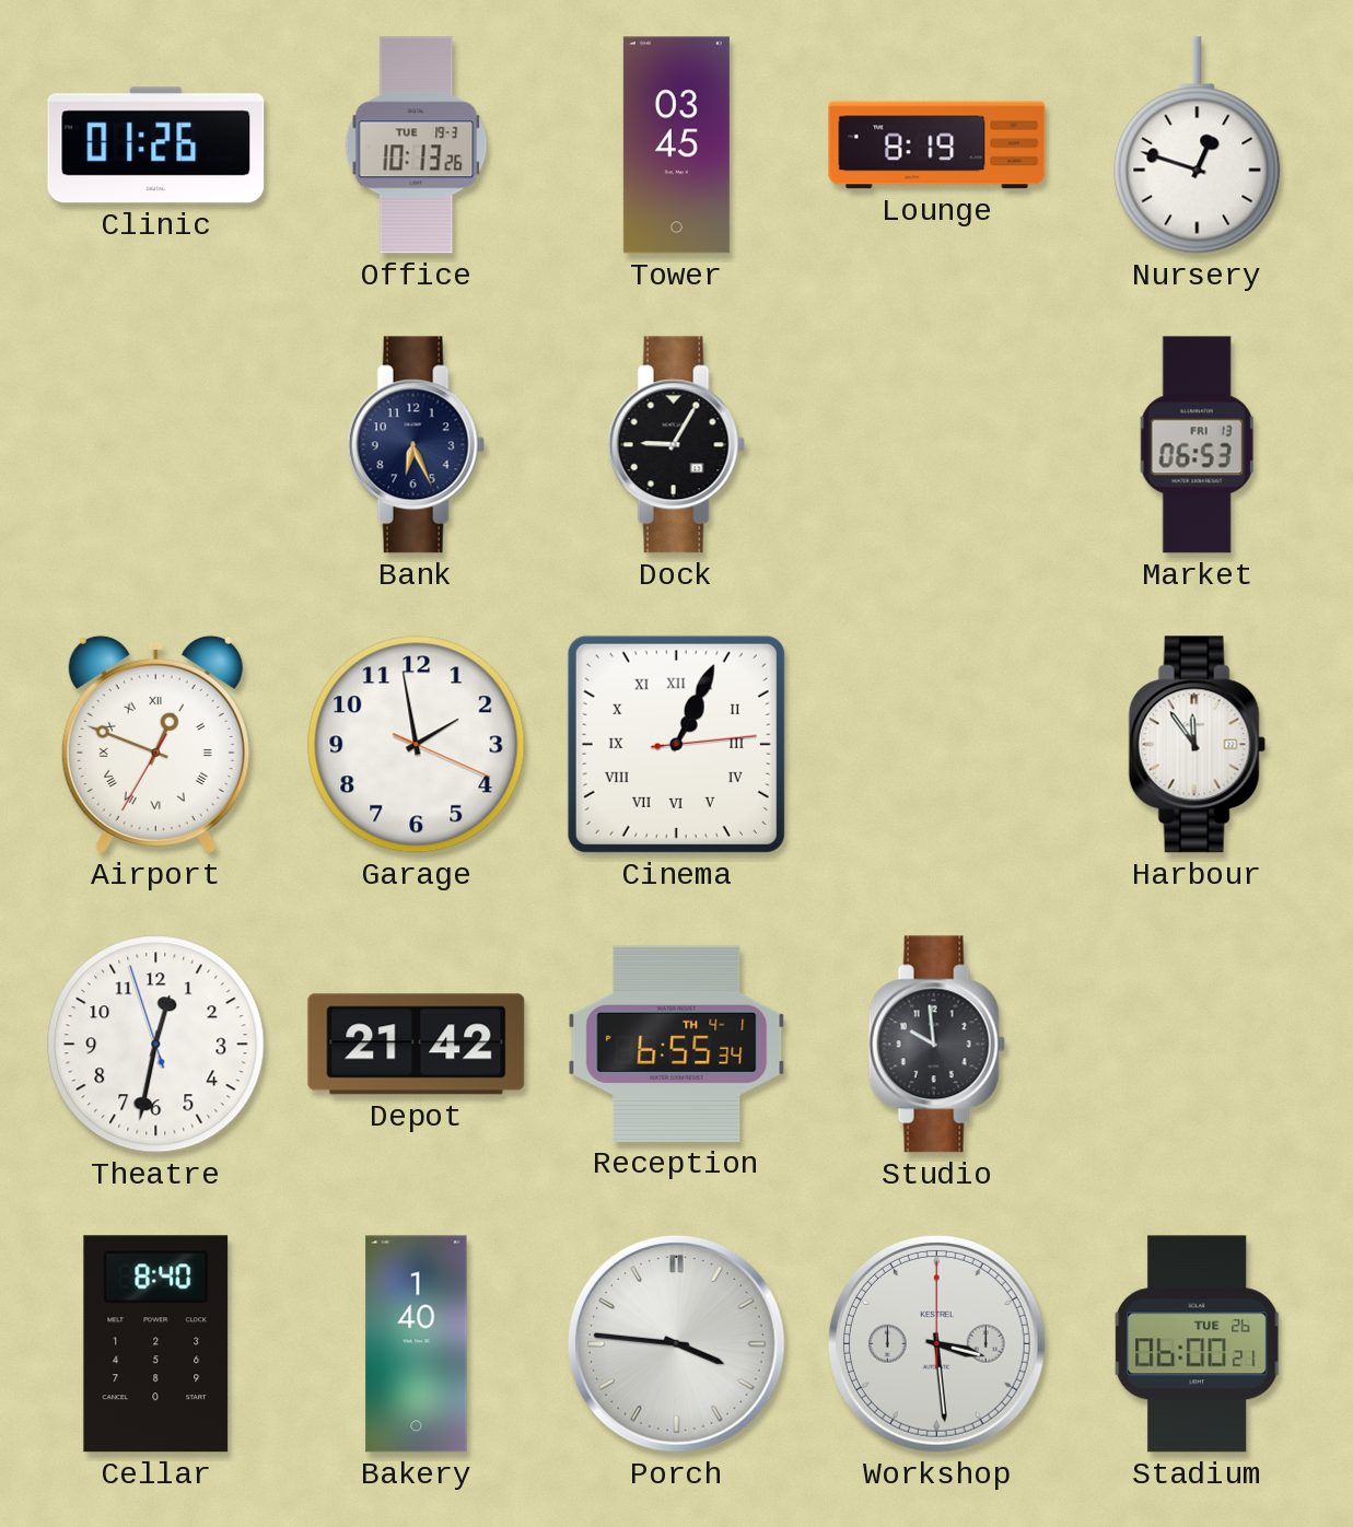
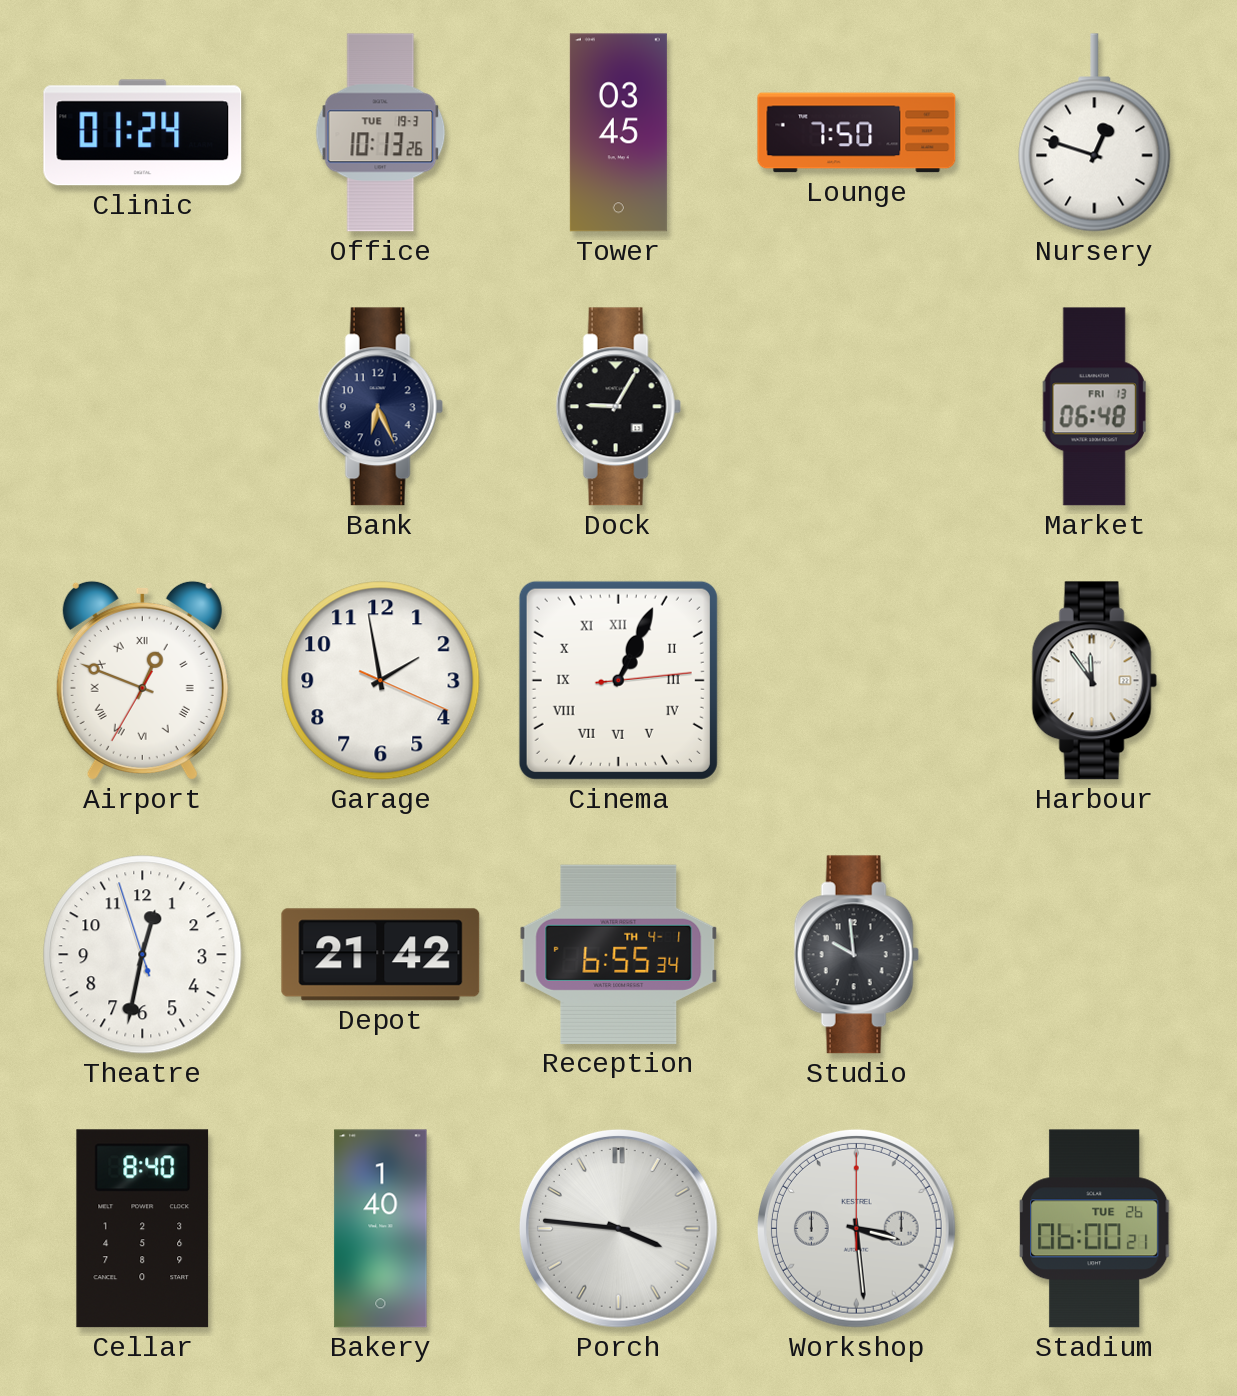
Clinic: 01:26 -> 01:24
Lounge: 8:19 -> 7:50
Market: 06:53 -> 06:48
